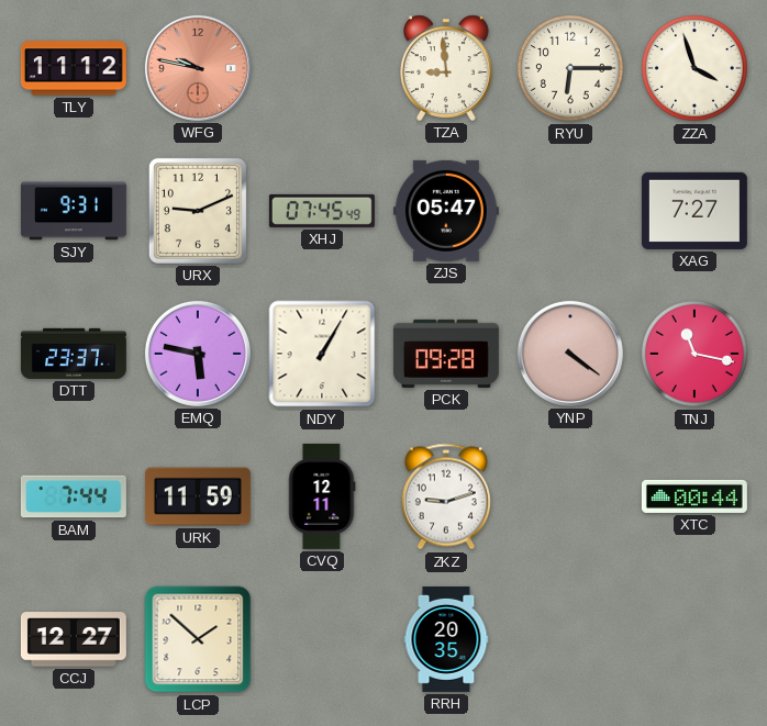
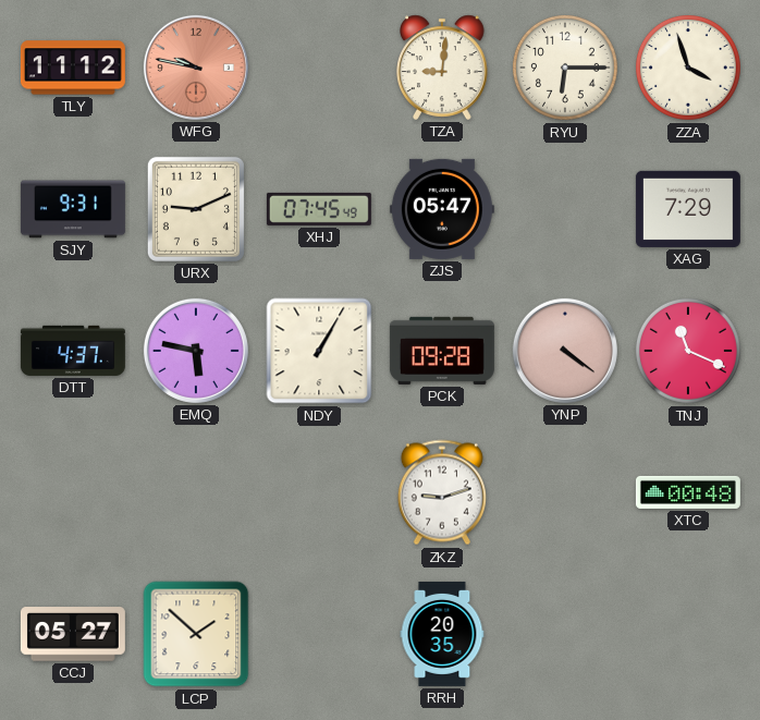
TZA: 8:59 -> 9:01
XAG: 7:27 -> 7:29
DTT: 23:37 -> 4:37
TNJ: 11:17 -> 11:19
BAM: 7:44 -> none
URK: 11:59 -> none
CVQ: 12:11 -> none
XTC: 00:44 -> 00:48
CCJ: 12:27 -> 05:27
